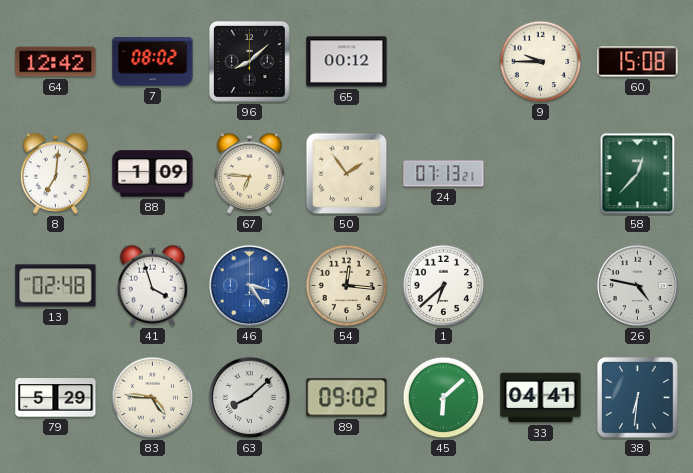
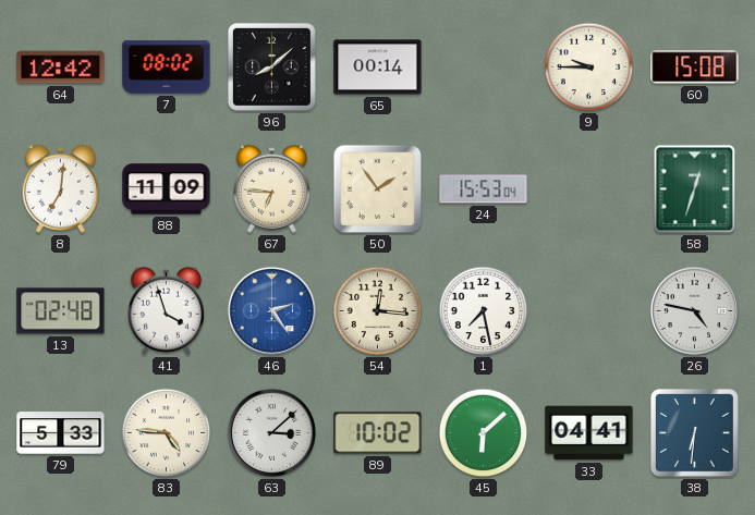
65: 00:12 -> 00:14
88: 1:09 -> 11:09
24: 07:13 -> 15:53
58: 12:37 -> 12:33
46: 3:24 -> 2:24
1: 6:38 -> 7:28
79: 5:29 -> 5:33
63: 8:08 -> 3:08
89: 09:02 -> 10:02
